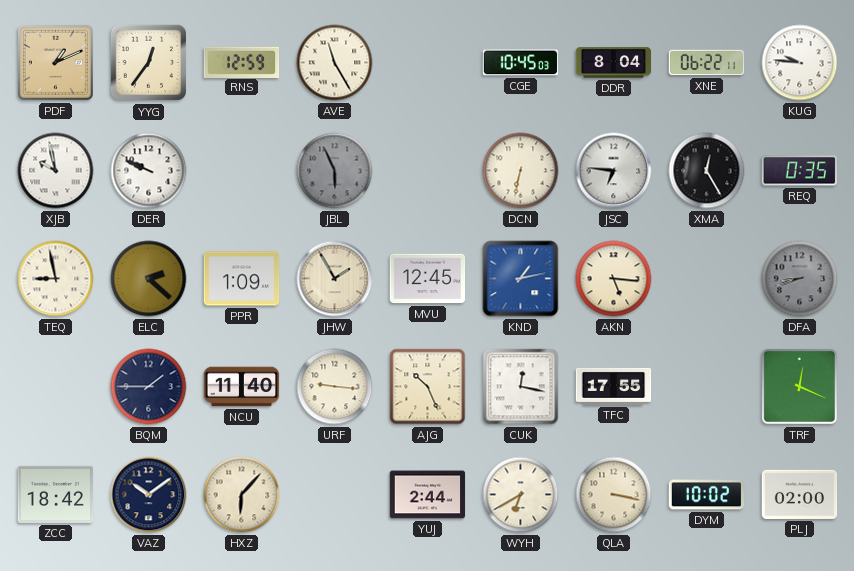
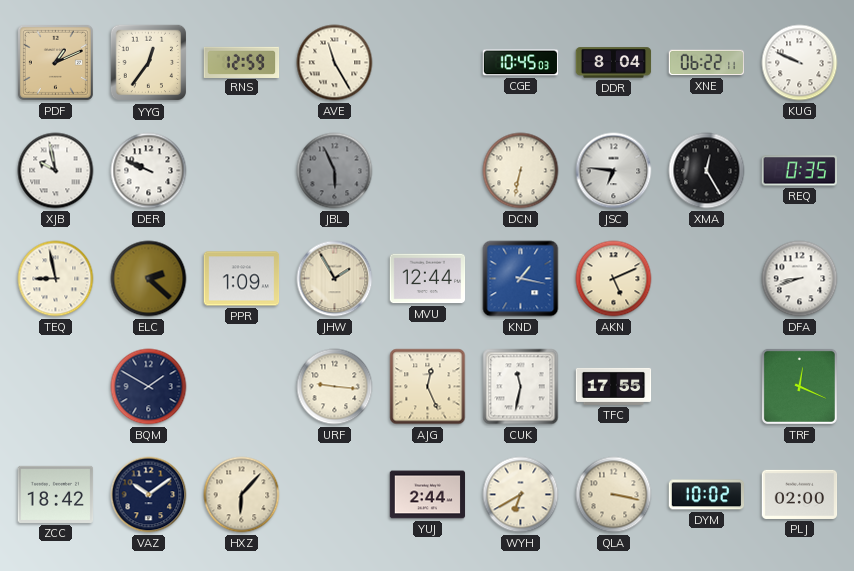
KUG: 9:46 -> 9:49
MVU: 12:45 -> 12:44
KND: 1:13 -> 1:17
AKN: 5:16 -> 5:11
DFA dial: grey -> white
BQM: 1:45 -> 1:50
NCU: 11:40 -> none
AJG: 10:26 -> 12:26
CUK: 12:17 -> 11:32
